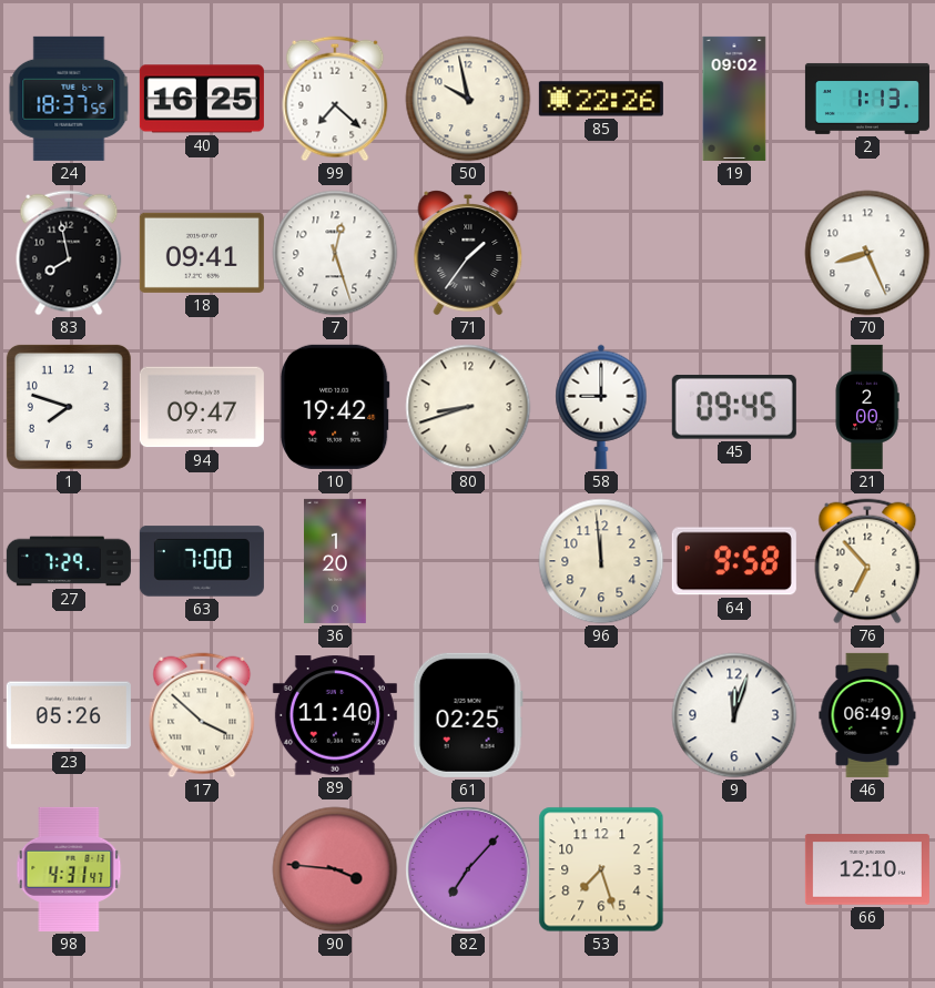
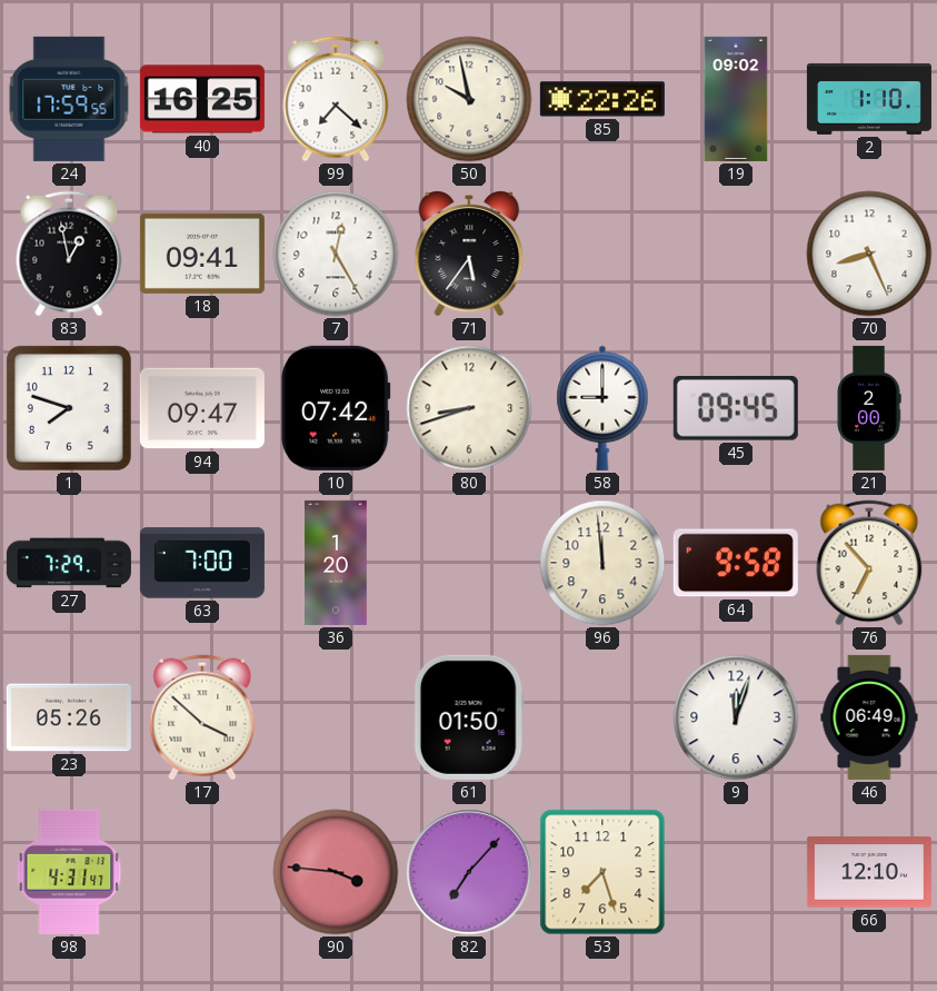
24: 18:37 -> 17:59
2: 1:13 -> 1:10
83: 7:58 -> 12:58
7: 12:27 -> 12:25
71: 1:36 -> 5:36
10: 19:42 -> 07:42
89: 11:40 -> none
61: 02:25 -> 01:50
